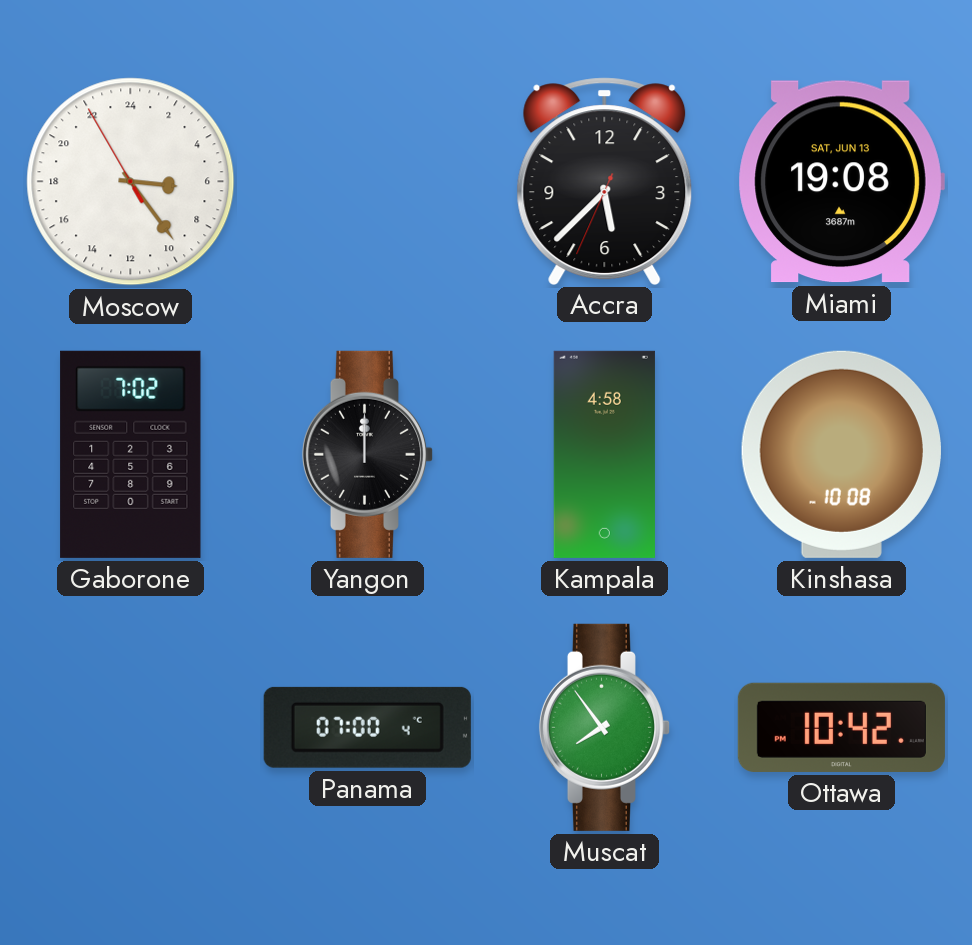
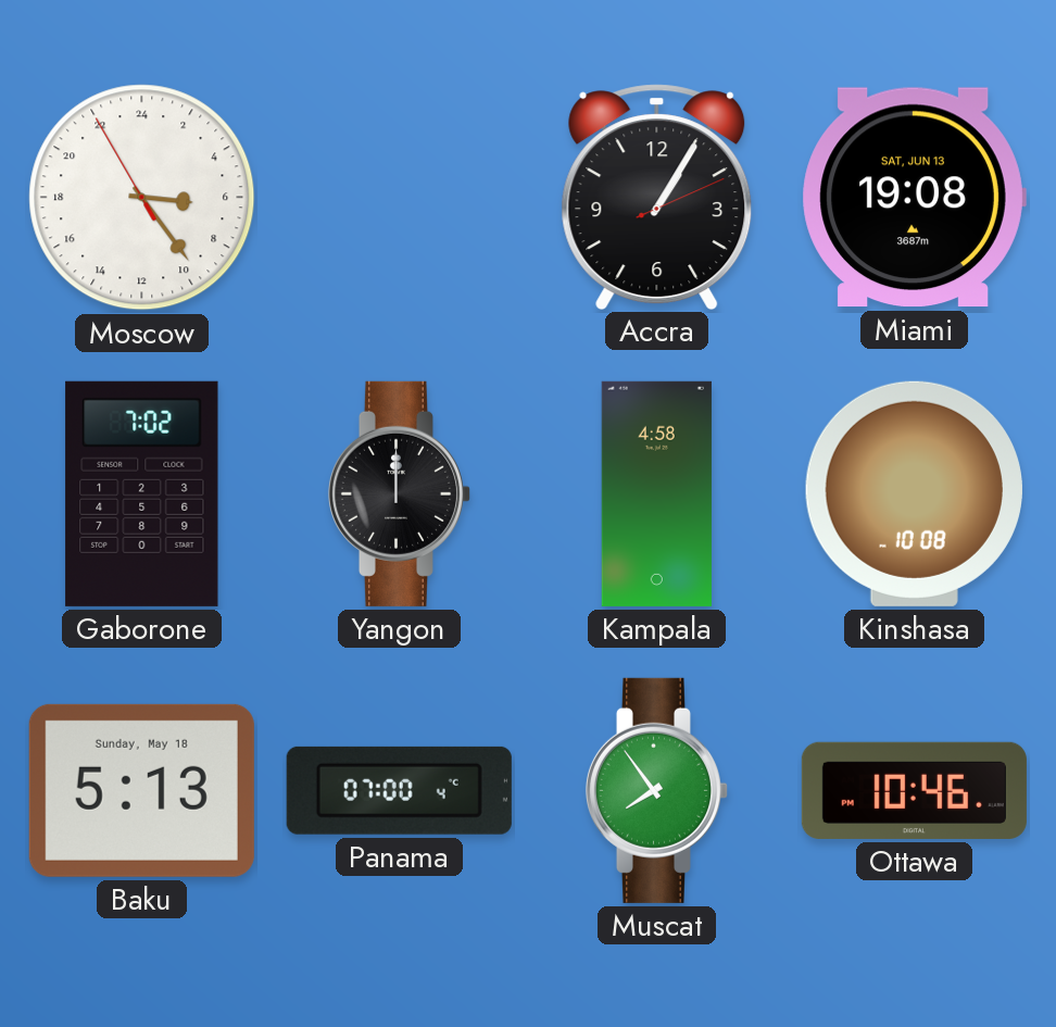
Accra: 5:37 -> 1:05
Baku: none -> 5:13
Ottawa: 10:42 -> 10:46
